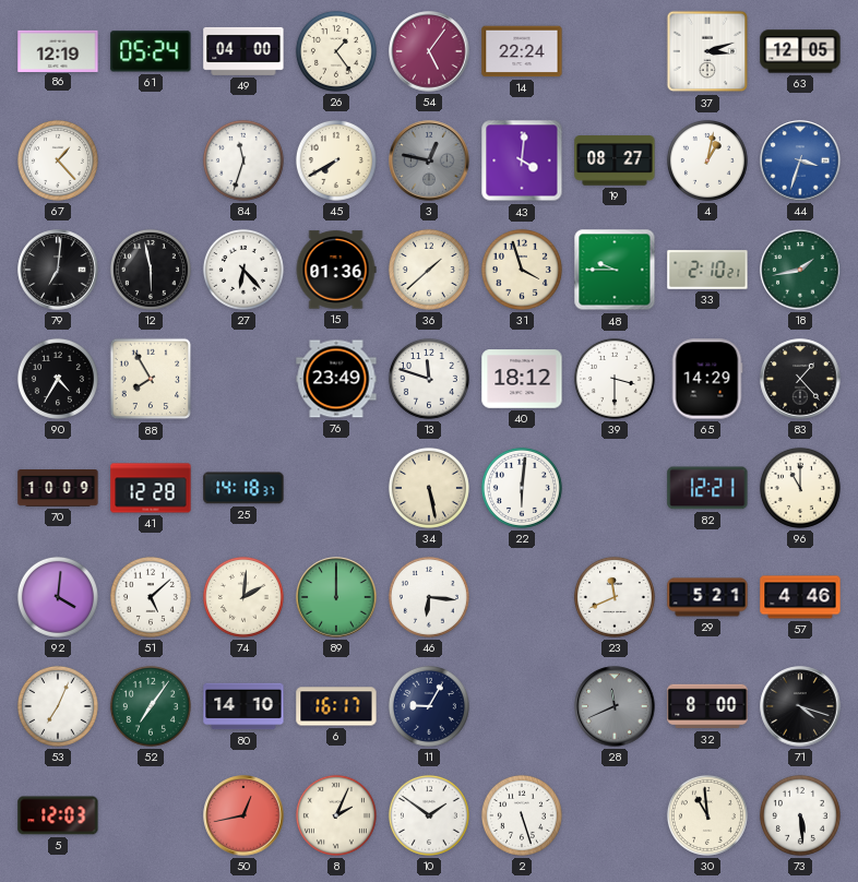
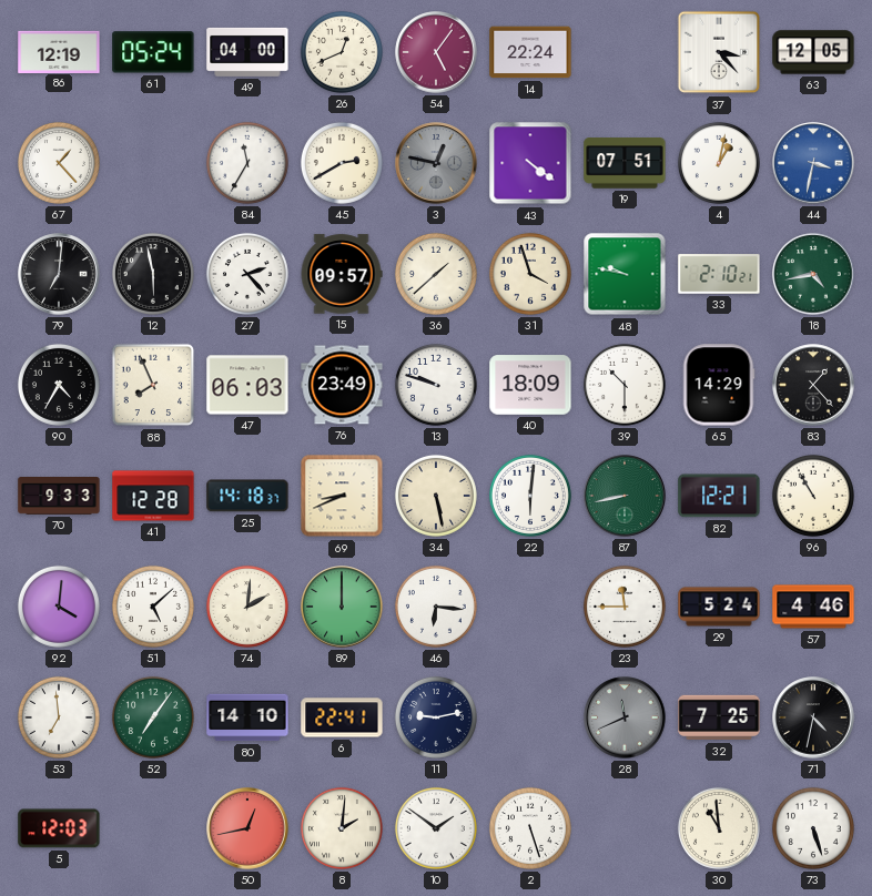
26: 1:24 -> 12:41
37: 3:12 -> 3:23
84: 11:33 -> 11:35
45: 7:40 -> 2:40
43: 4:01 -> 4:21
19: 08:27 -> 07:51
44: 3:33 -> 3:32
27: 6:23 -> 2:23
15: 01:36 -> 09:57
48: 9:45 -> 9:47
18: 1:43 -> 4:43
88: 7:55 -> 7:56
47: none -> 06:03
13: 11:48 -> 9:48
40: 18:12 -> 18:09
39: 3:30 -> 10:30
70: 10:09 -> 9:33
69: none -> 8:41
87: none -> 8:43
96: 11:00 -> 10:55
23: 11:41 -> 11:45
29: 5:21 -> 5:24
53: 7:04 -> 6:59
6: 16:17 -> 22:41
11: 9:05 -> 9:13
32: 8:00 -> 7:25
71: 4:18 -> 4:32
8: 2:04 -> 2:01
73: 5:29 -> 5:27
